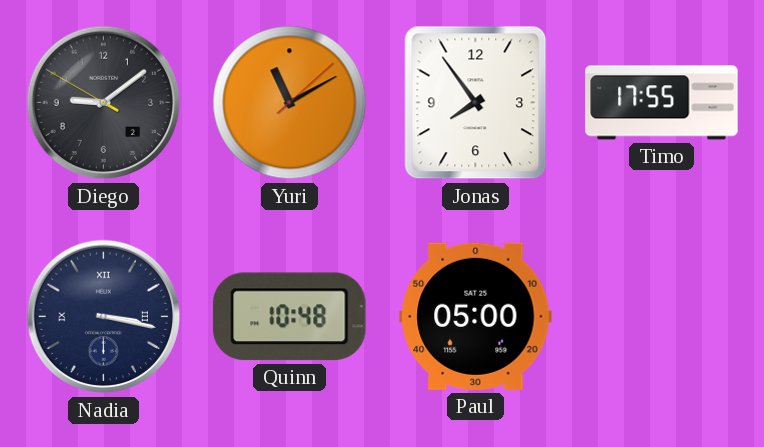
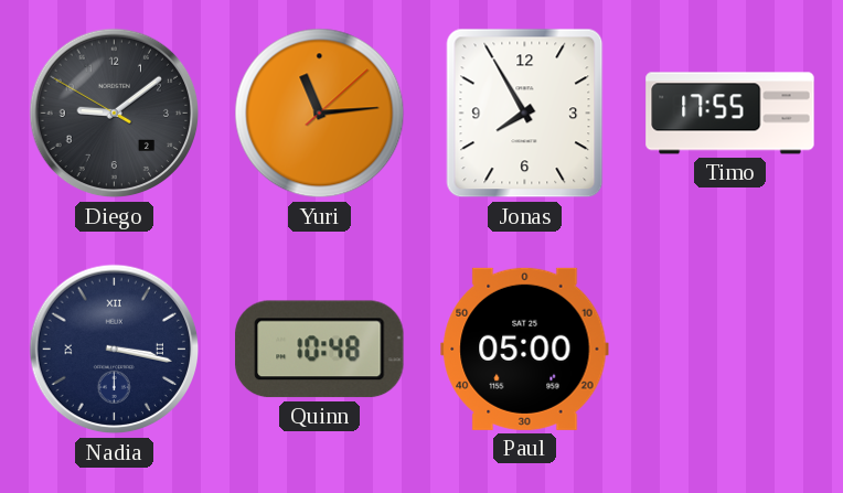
Yuri: 11:10 -> 11:14
Jonas: 7:54 -> 7:55
